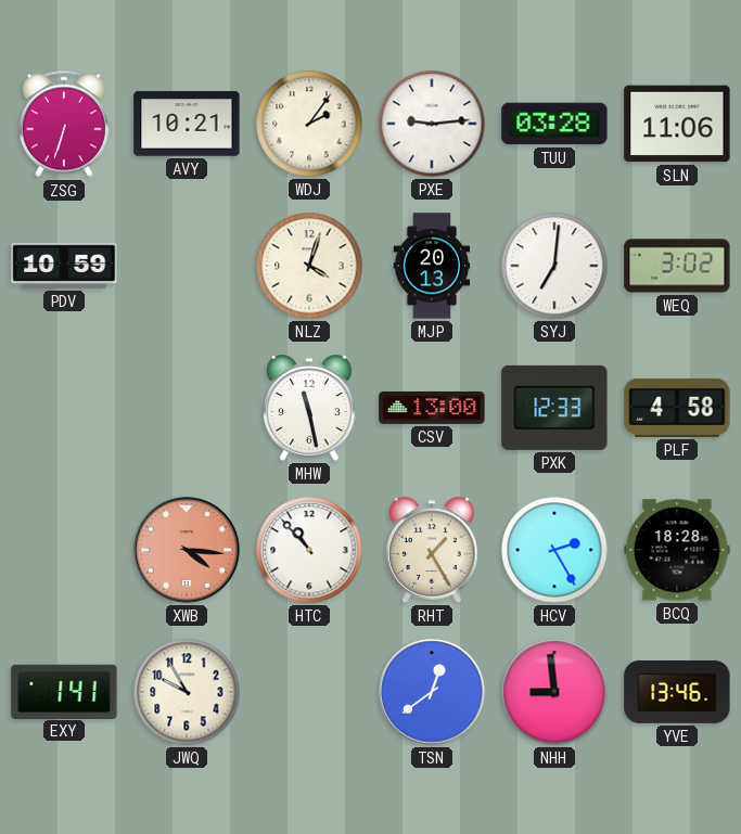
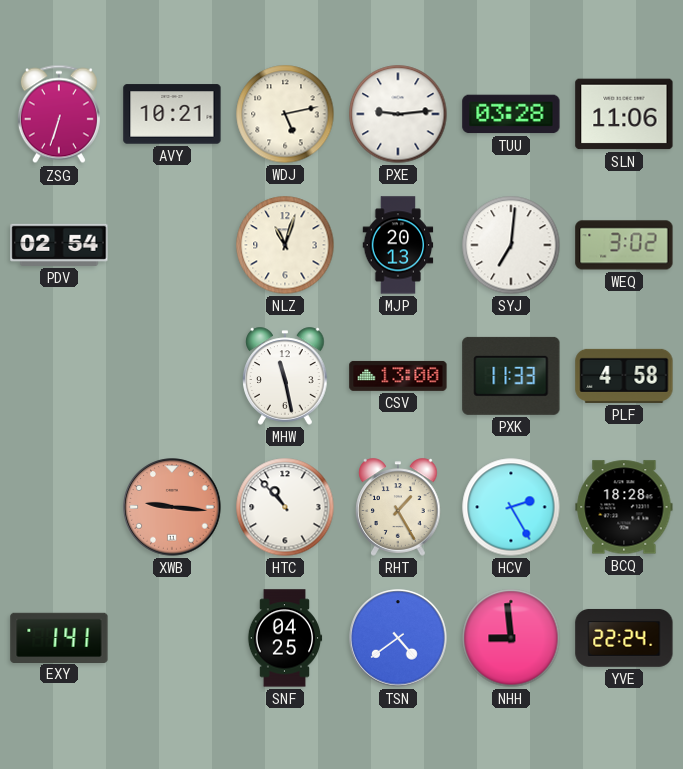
WDJ: 2:06 -> 5:13
PDV: 10:59 -> 02:54
NLZ: 4:03 -> 11:03
PXK: 12:33 -> 11:33
XWB: 4:16 -> 9:16
JWQ: 9:55 -> none
SNF: none -> 04:25
TSN: 12:39 -> 4:39
YVE: 13:46 -> 22:24
